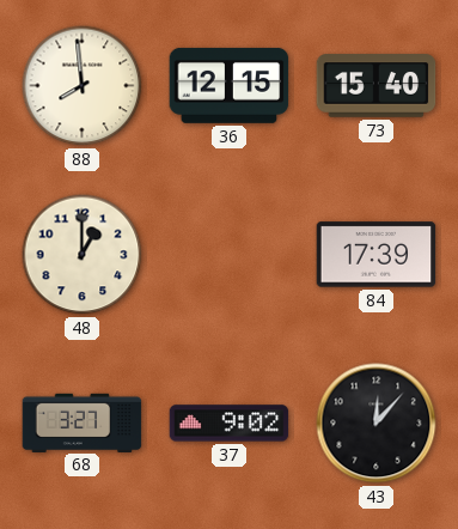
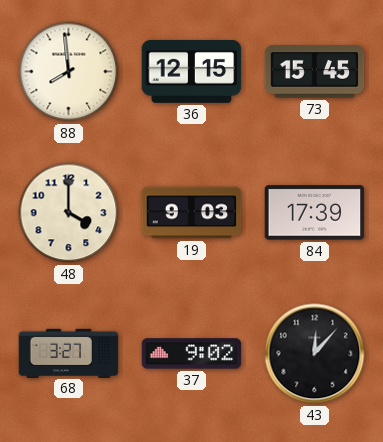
73: 15:40 -> 15:45
48: 1:00 -> 4:00
19: none -> 9:03
